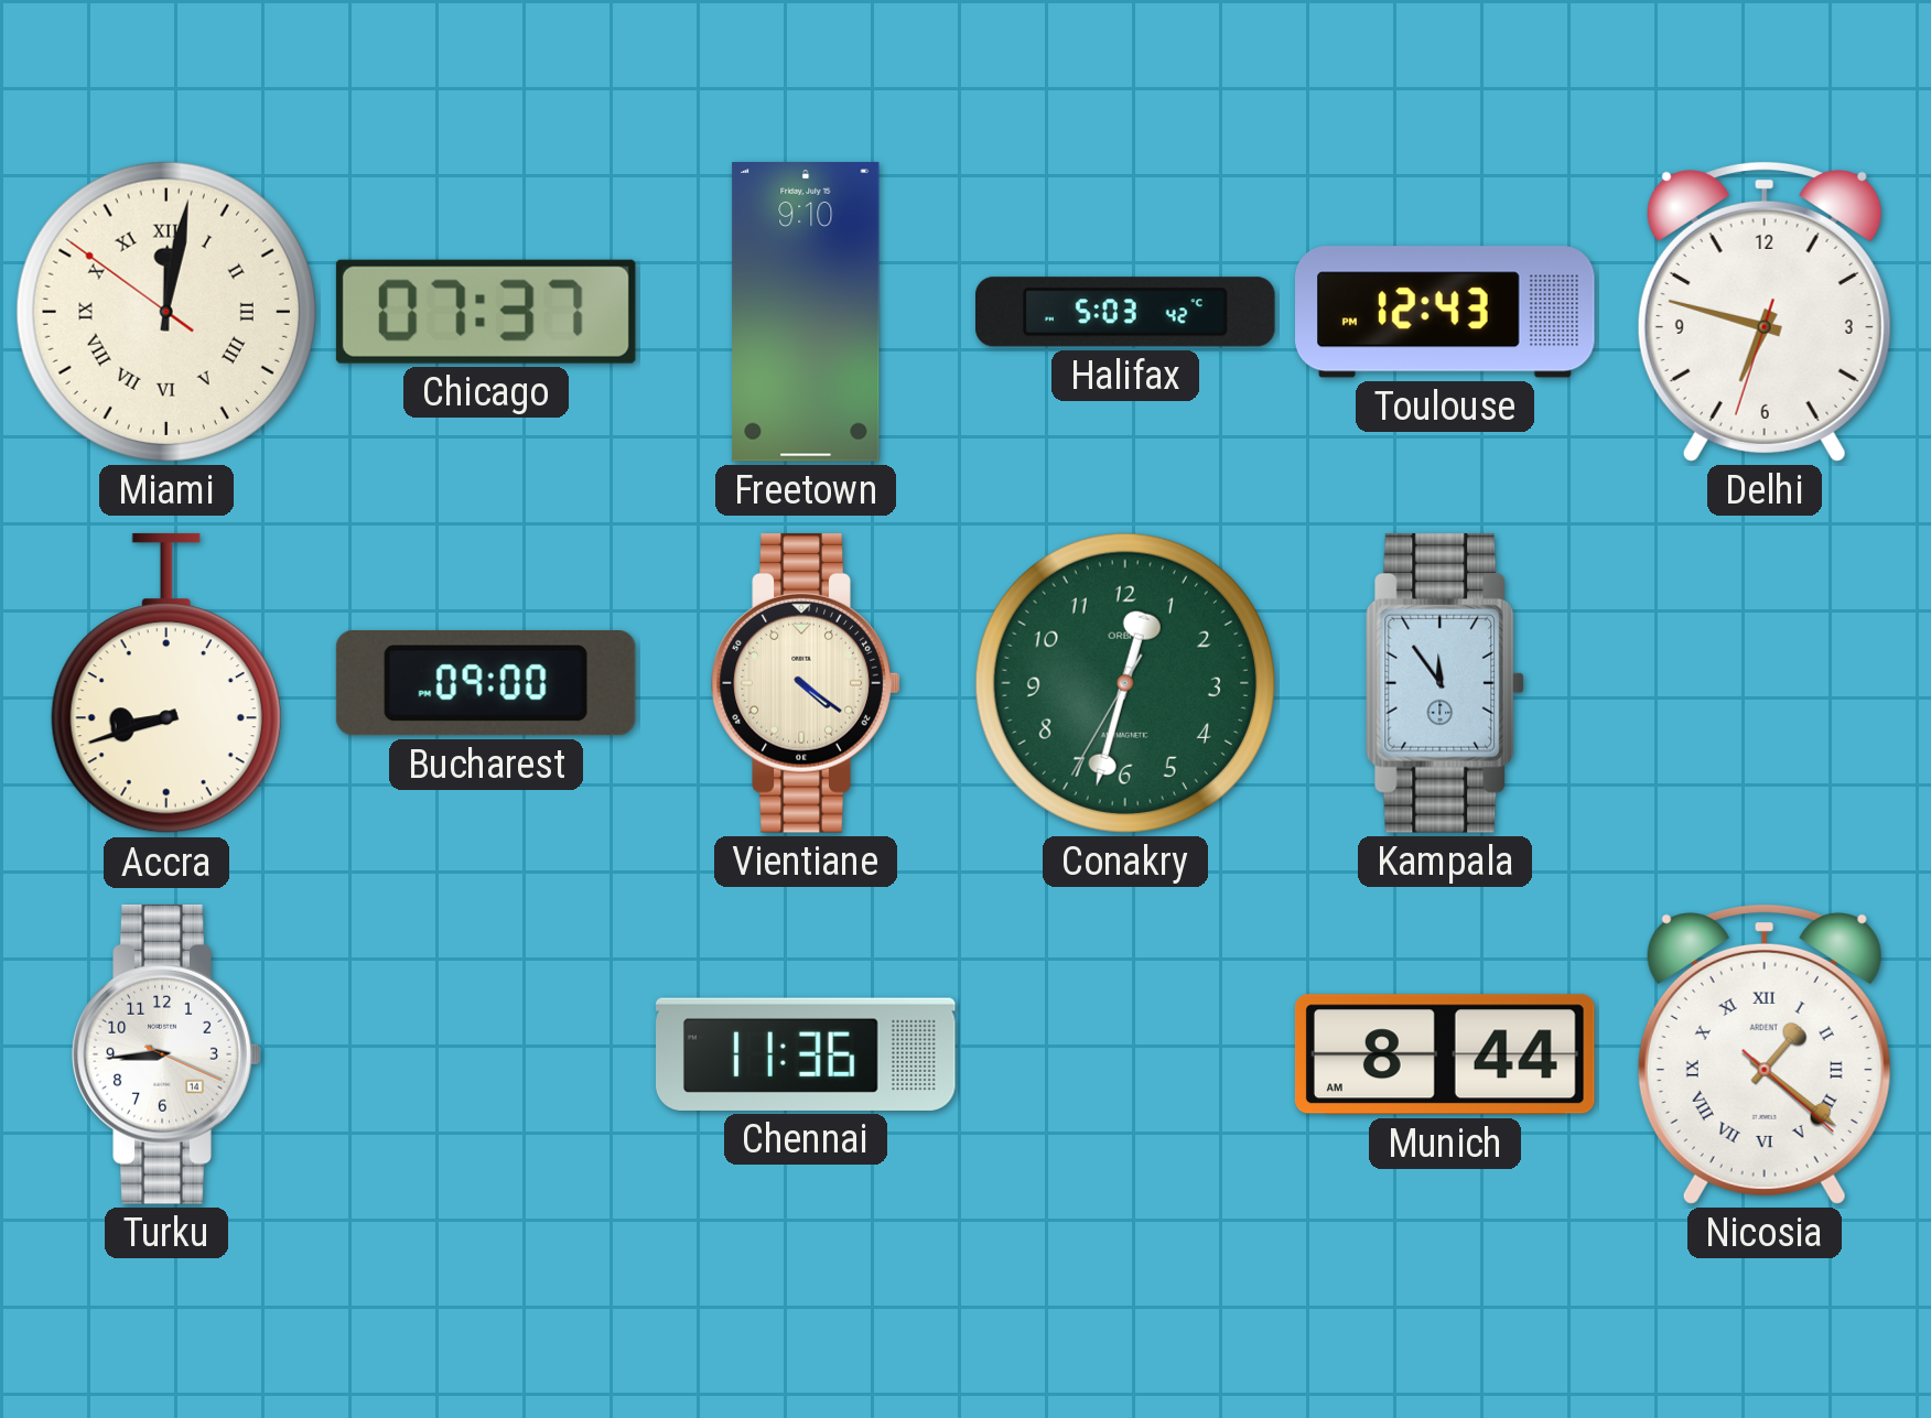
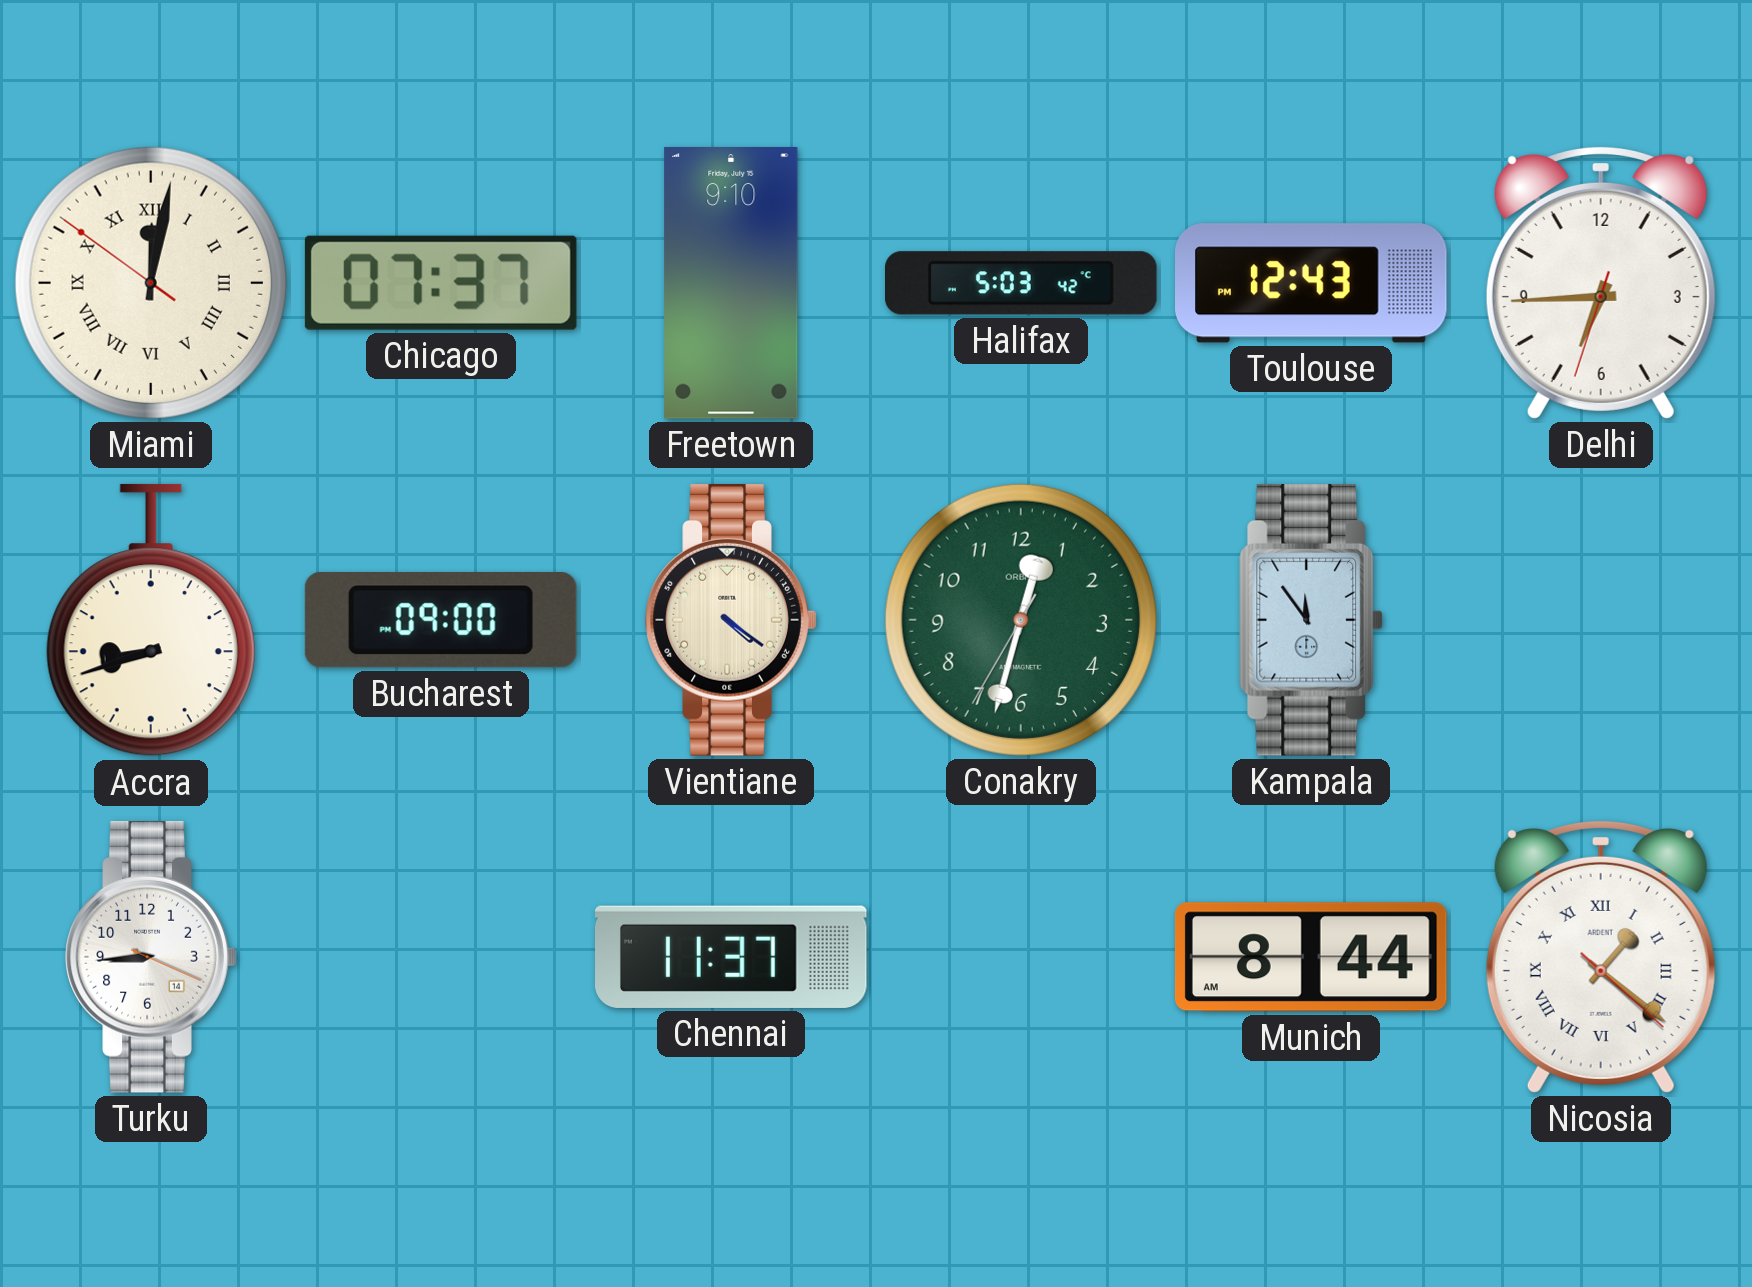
Delhi: 6:47 -> 6:44
Chennai: 11:36 -> 11:37
